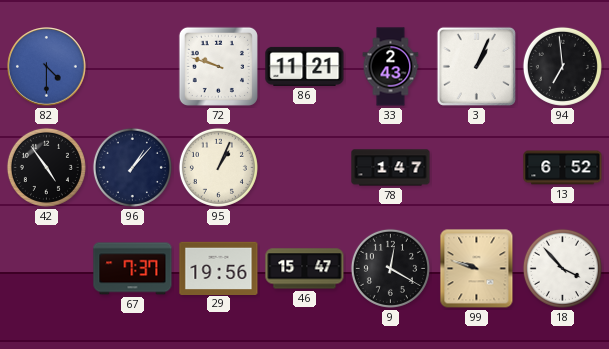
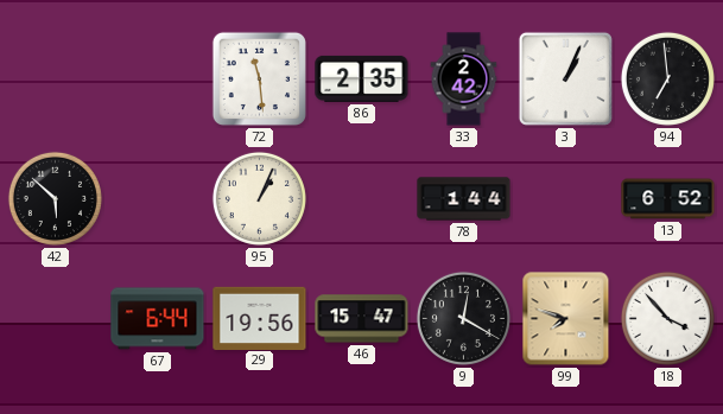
82: 4:30 -> none
72: 9:48 -> 11:29
86: 11:21 -> 2:35
33: 2:43 -> 2:42
42: 4:54 -> 5:52
96: 1:07 -> none
78: 1:47 -> 1:44
67: 7:37 -> 6:44
99: 9:48 -> 7:48
